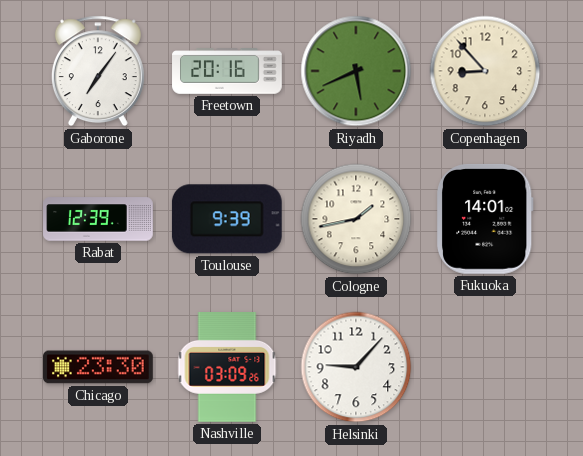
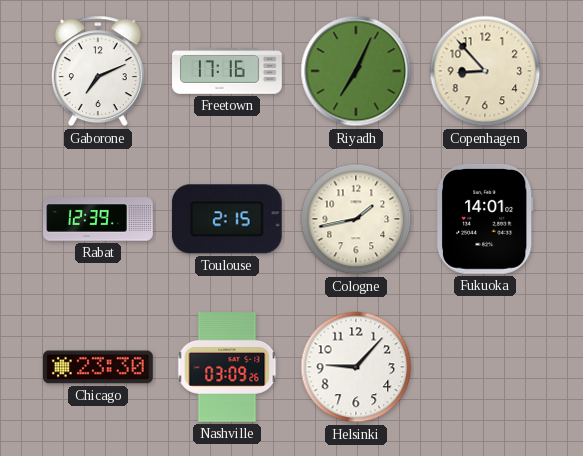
Gaborone: 7:06 -> 7:11
Freetown: 20:16 -> 17:16
Riyadh: 5:41 -> 7:04
Toulouse: 9:39 -> 2:15
